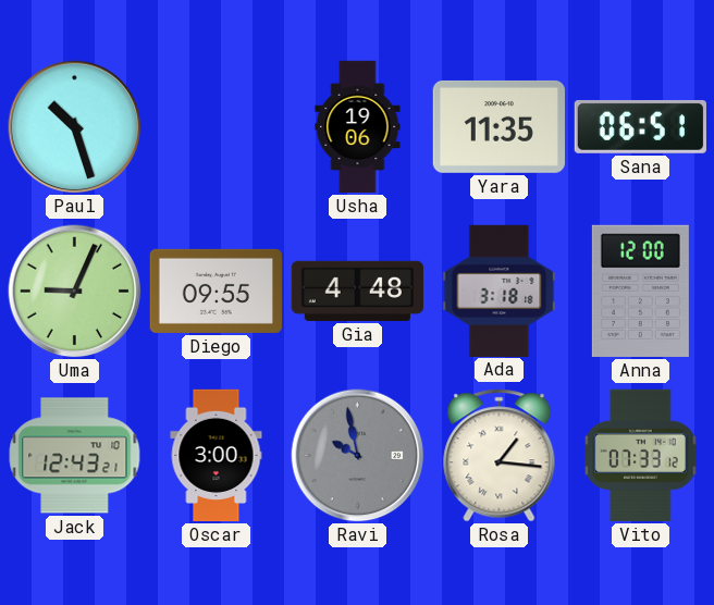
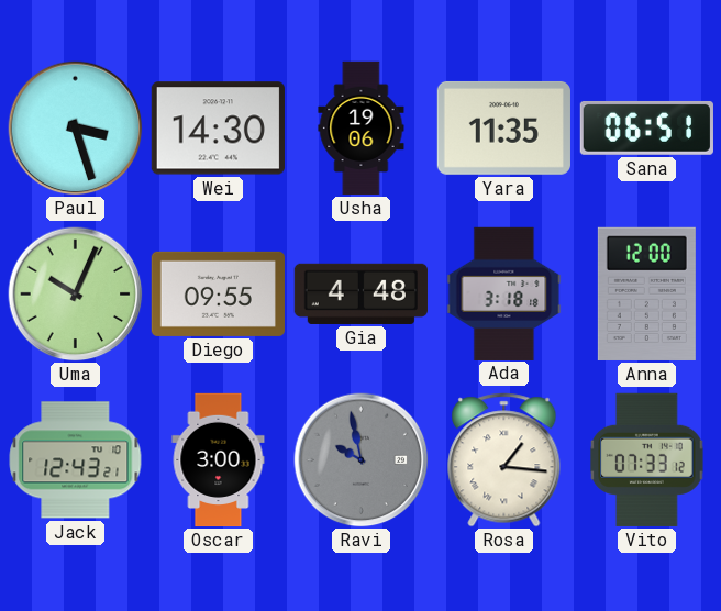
Paul: 10:27 -> 3:27
Wei: none -> 14:30
Uma: 9:04 -> 10:04
